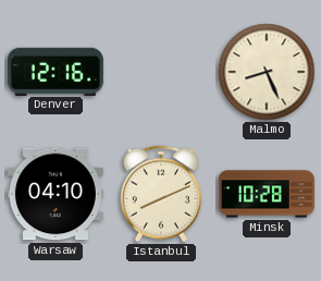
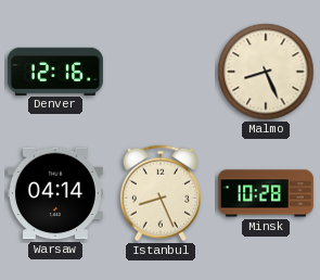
Warsaw: 04:10 -> 04:14
Istanbul: 8:11 -> 8:26
